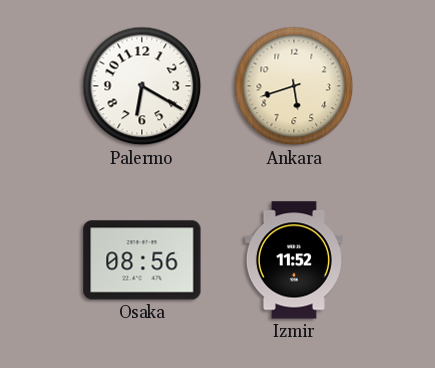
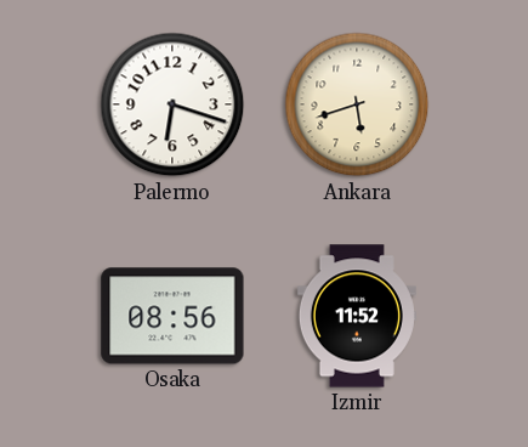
Palermo: 6:20 -> 6:18
